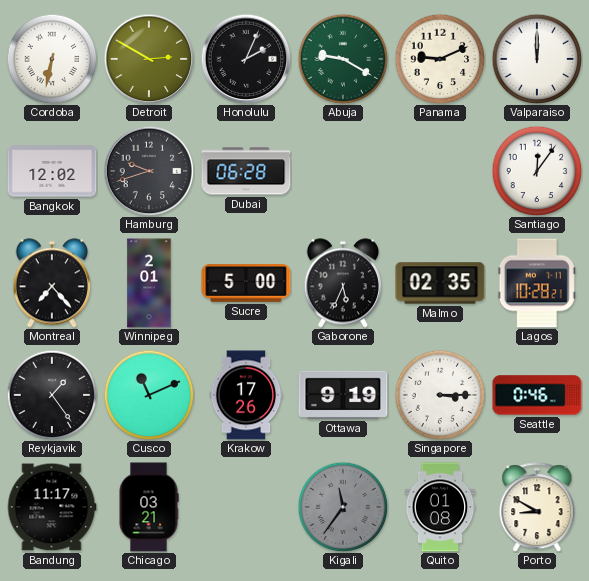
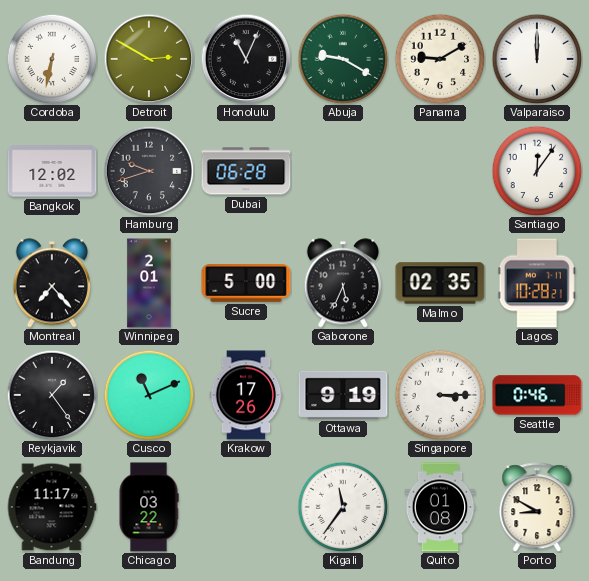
Honolulu: 2:04 -> 11:04
Panama: 9:11 -> 9:10
Chicago: 03:21 -> 03:22
Kigali dial: grey -> white
